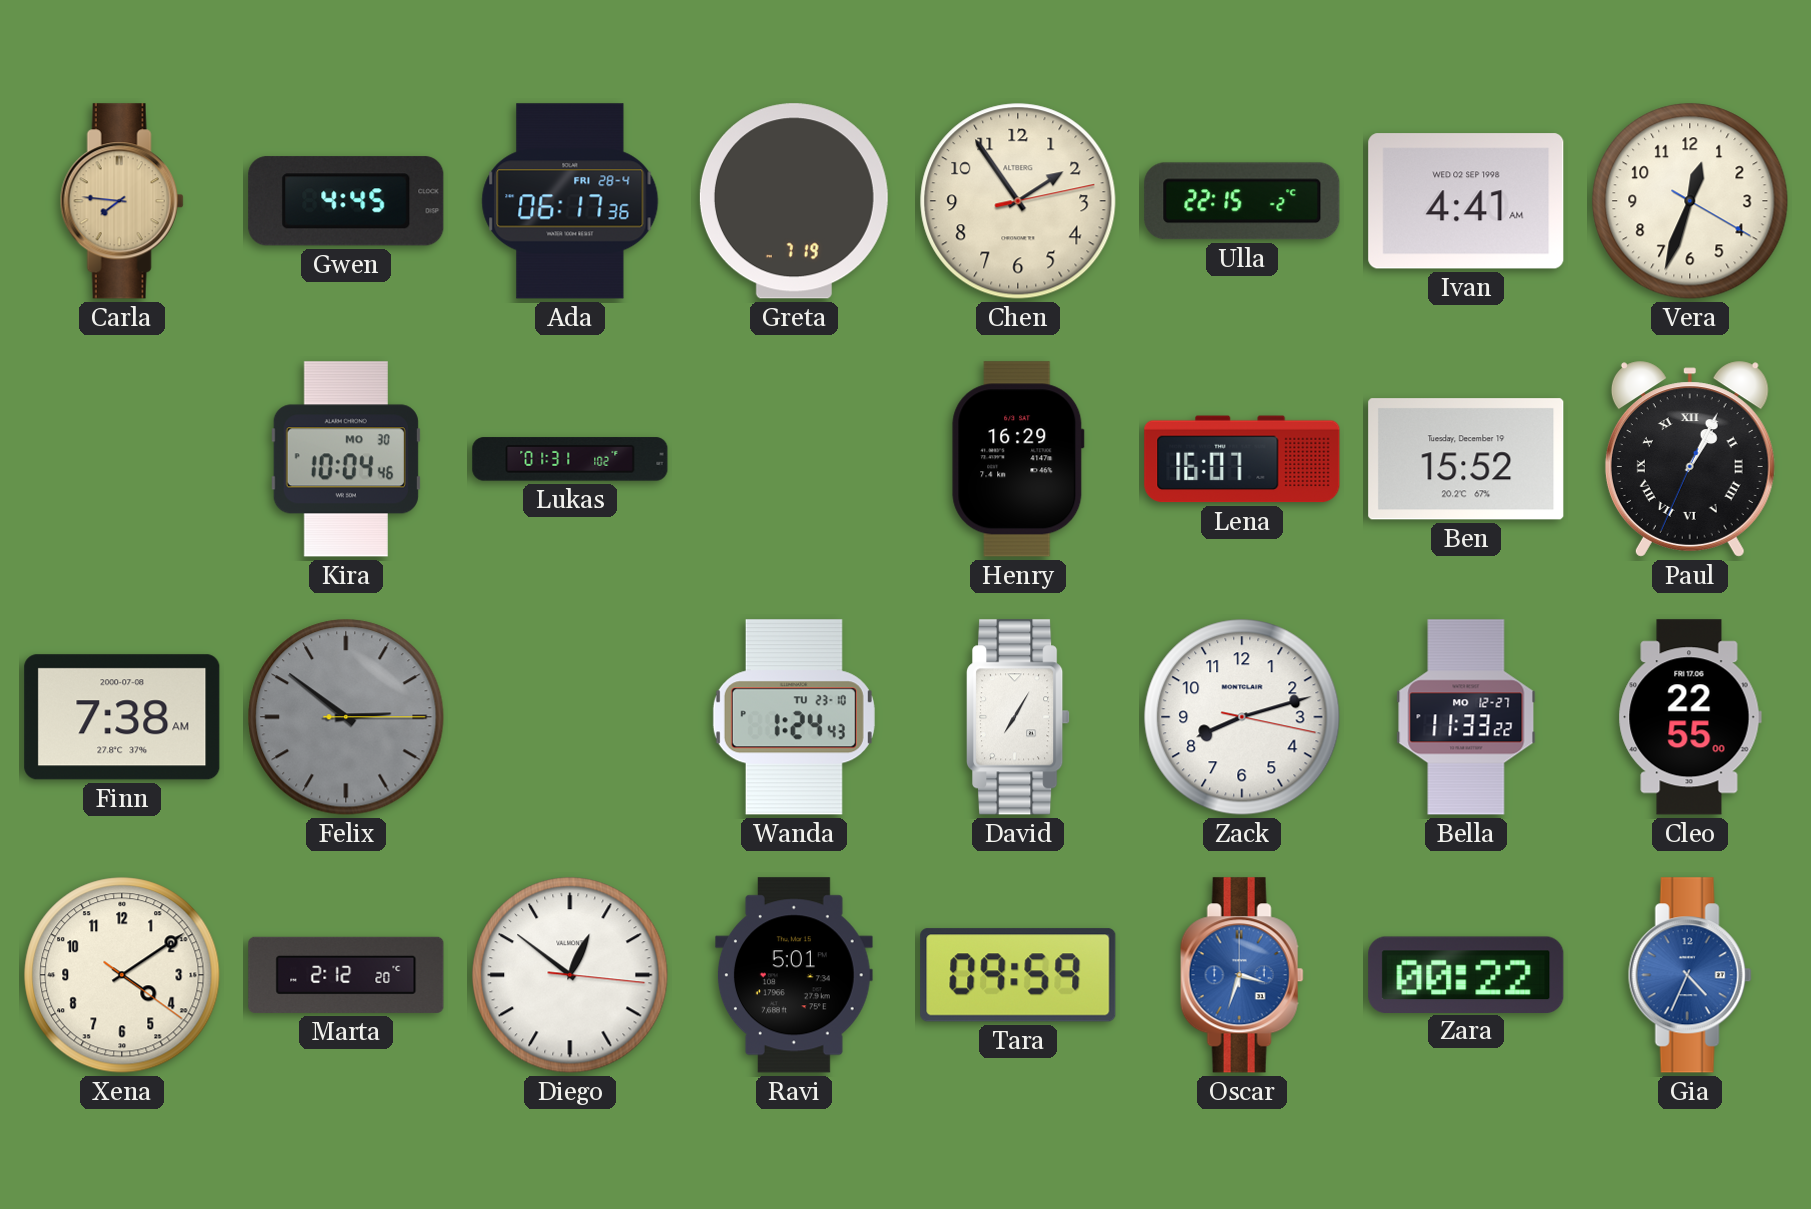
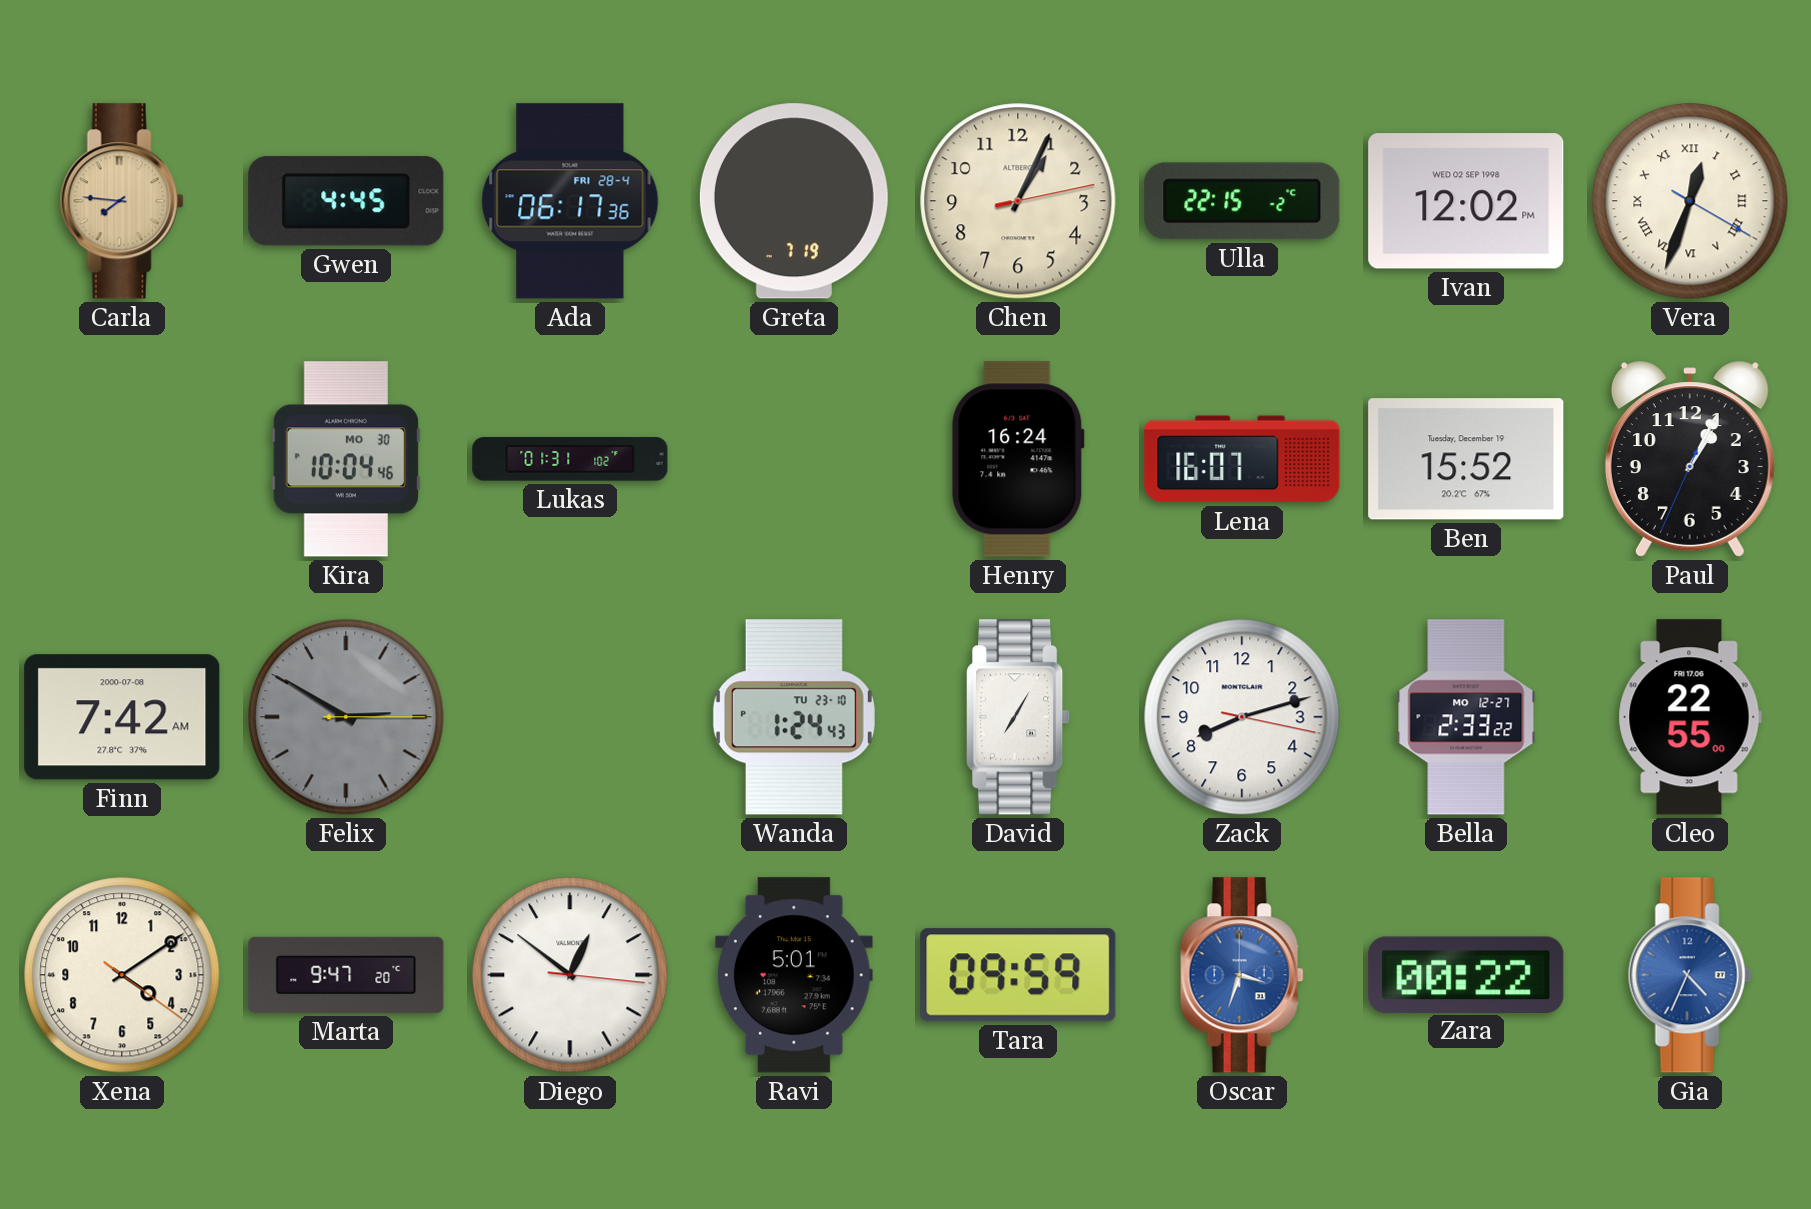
Chen: 1:54 -> 1:04
Ivan: 4:41 -> 12:02
Vera numerals: Arabic -> Roman
Henry: 16:29 -> 16:24
Paul numerals: Roman -> Arabic
Finn: 7:38 -> 7:42
Felix: 2:51 -> 2:50
Bella: 11:33 -> 2:33
Marta: 2:12 -> 9:47
